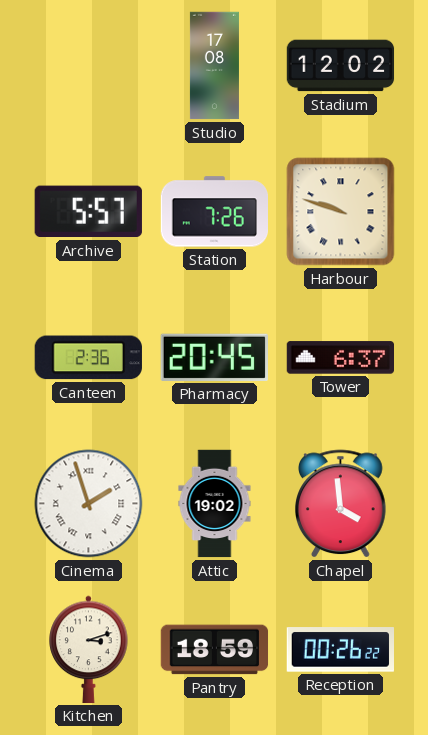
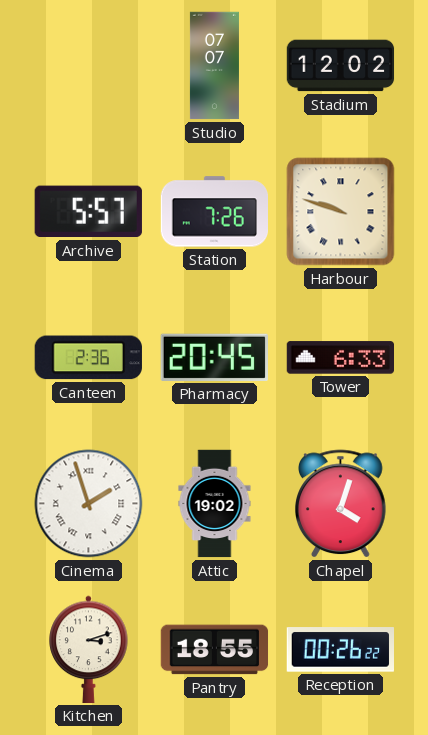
Studio: 17:08 -> 07:07
Tower: 6:37 -> 6:33
Chapel: 3:59 -> 4:03
Pantry: 18:59 -> 18:55
